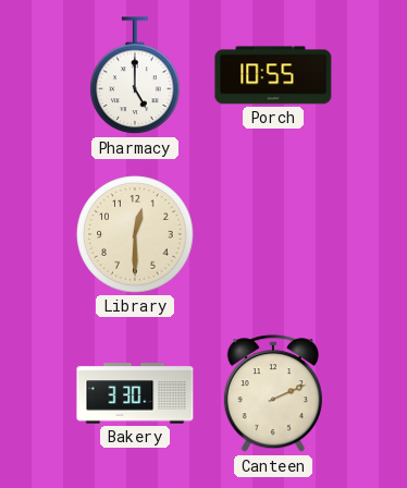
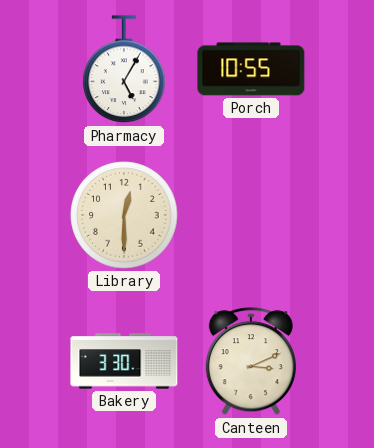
Pharmacy: 5:00 -> 5:05
Canteen: 2:11 -> 3:11
